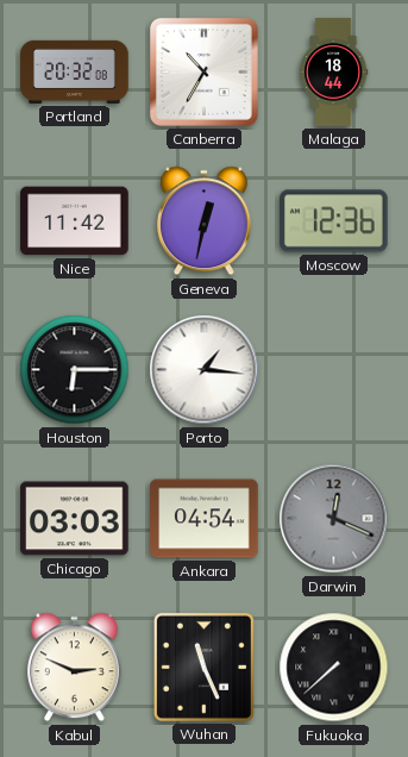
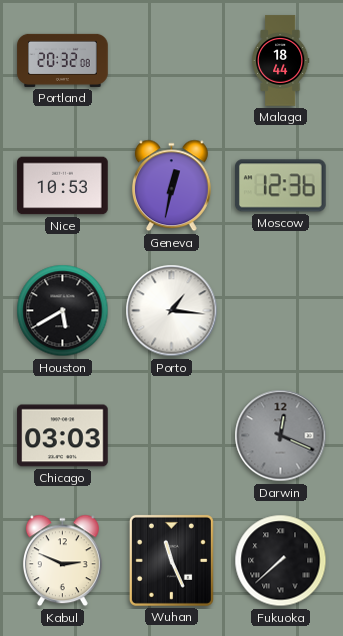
Canberra: 10:35 -> none
Nice: 11:42 -> 10:53
Houston: 6:15 -> 5:40
Ankara: 04:54 -> none
